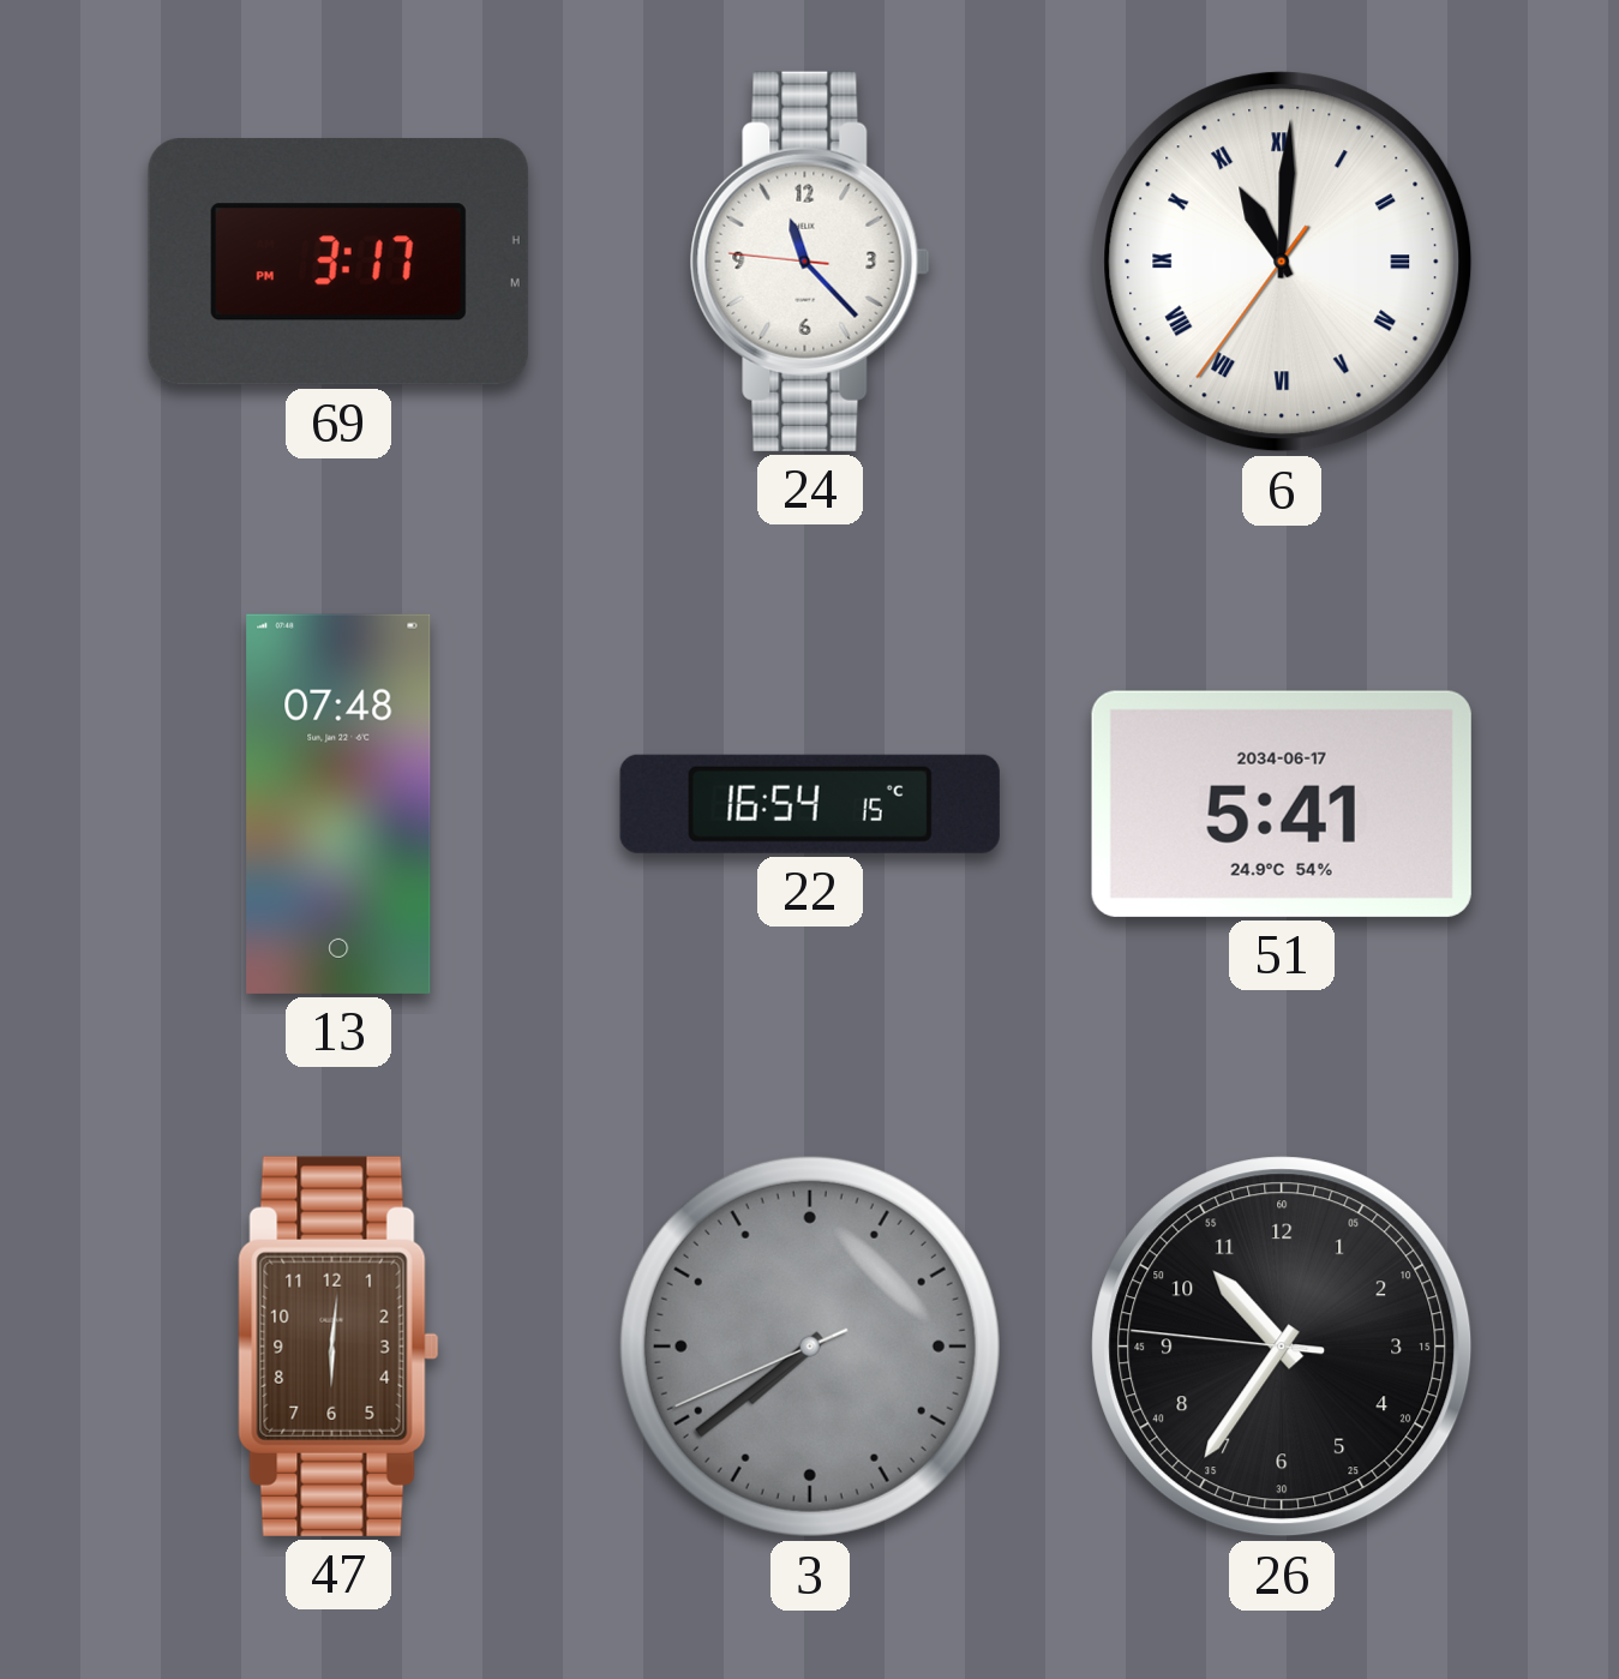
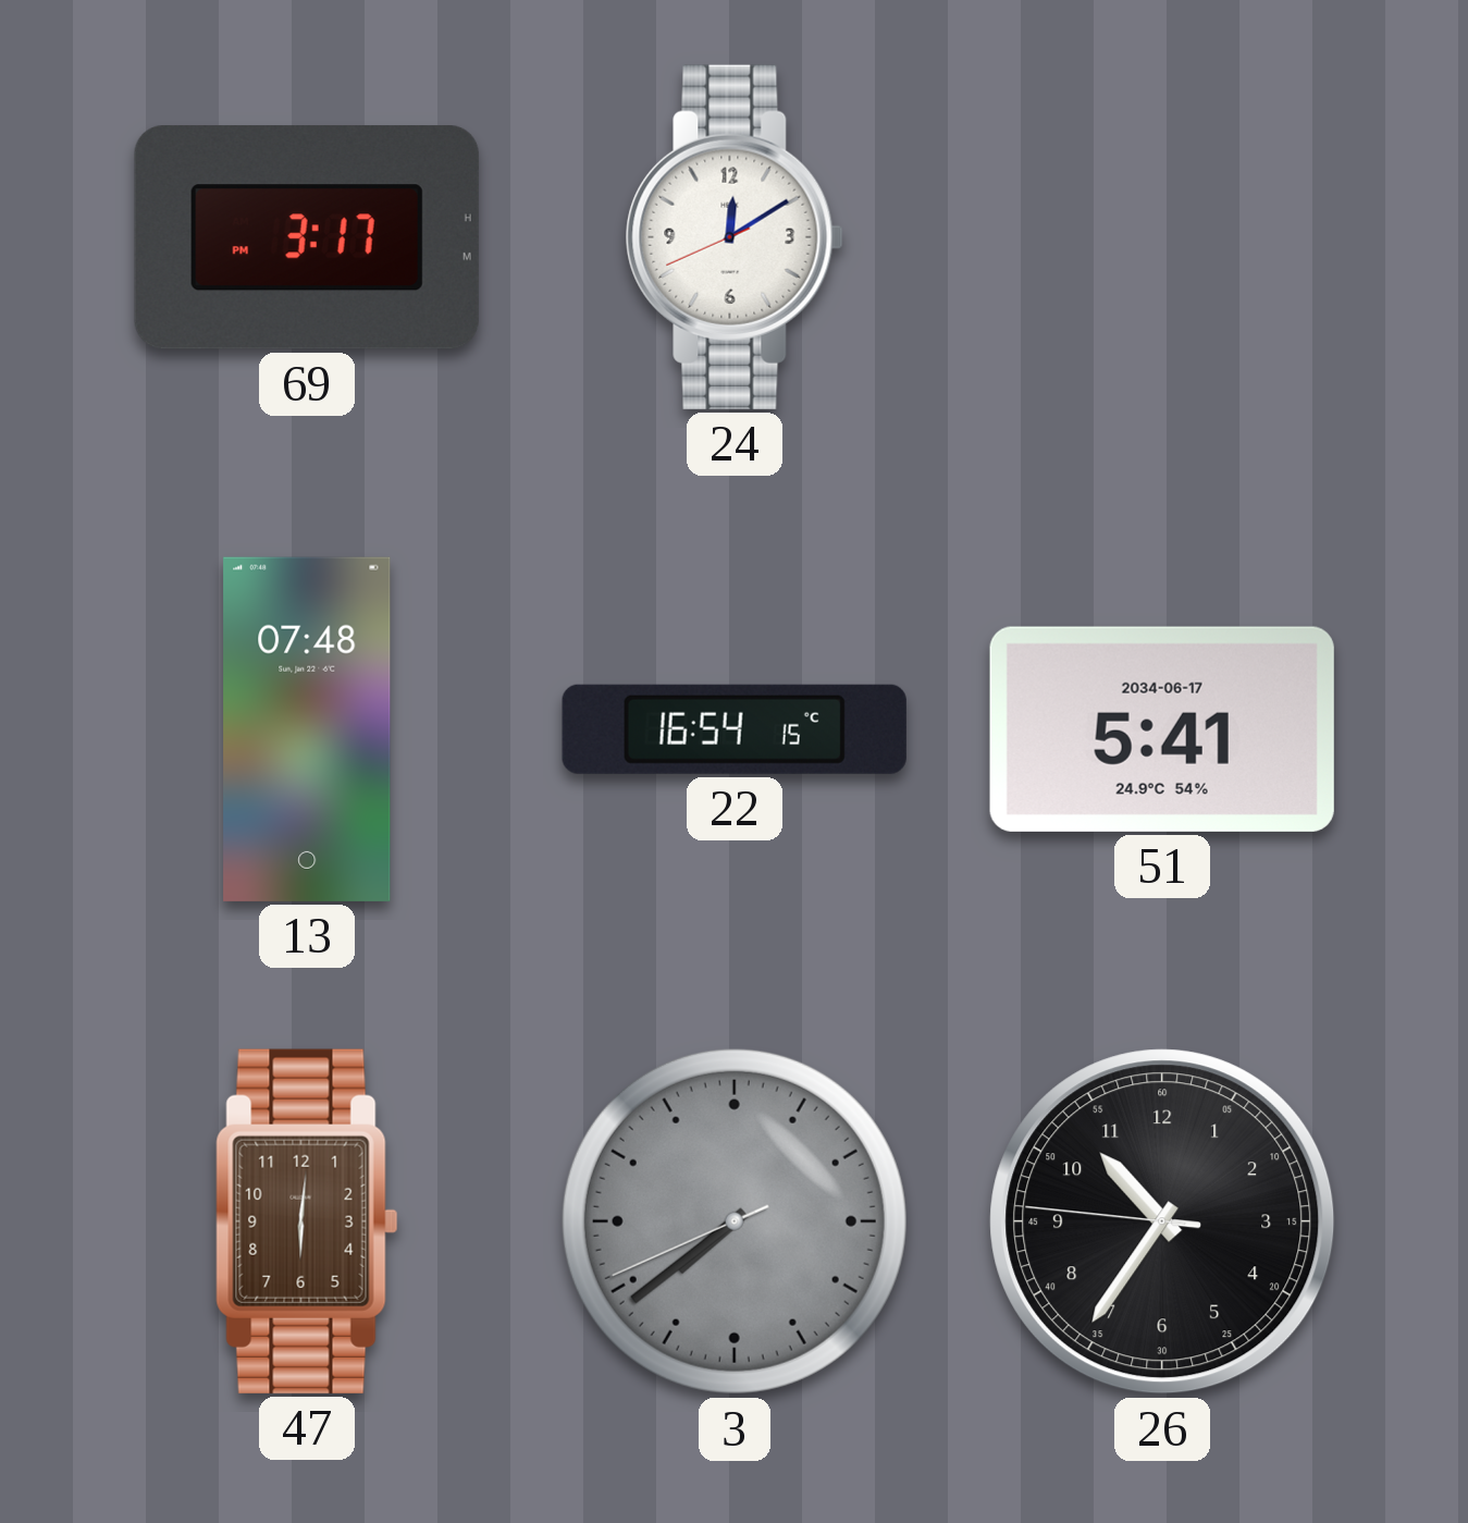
24: 11:22 -> 12:09
6: 11:00 -> none
